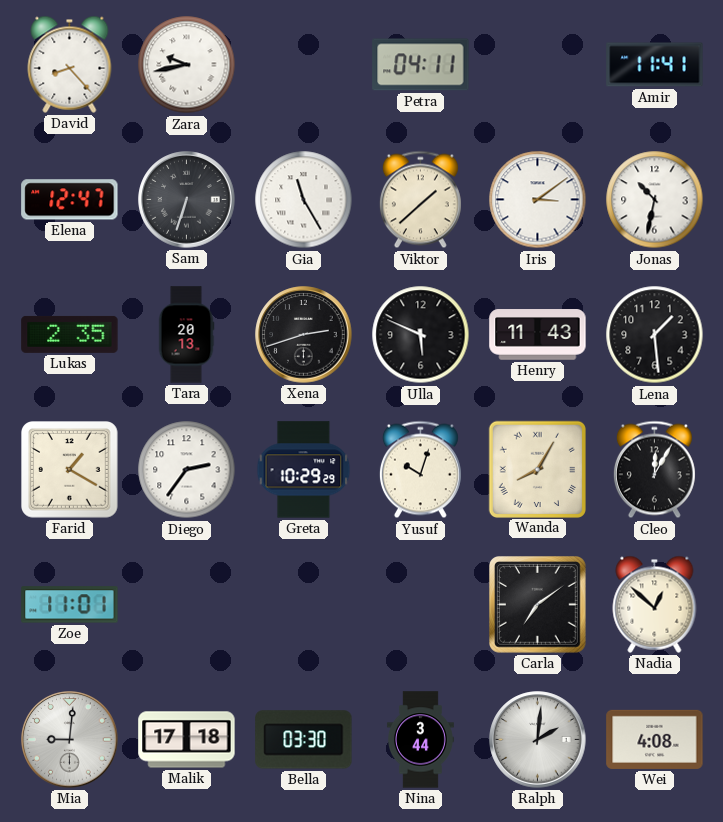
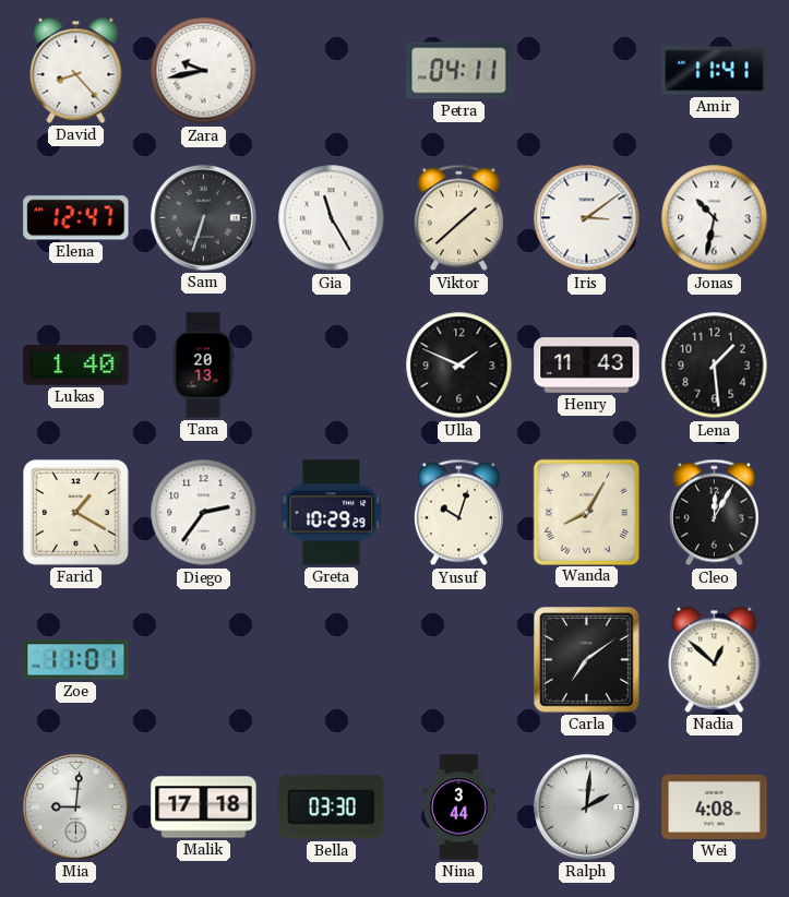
Lukas: 2:35 -> 1:40
Xena: 2:42 -> none
Ulla: 5:49 -> 1:49
